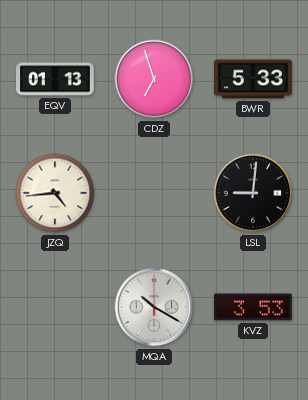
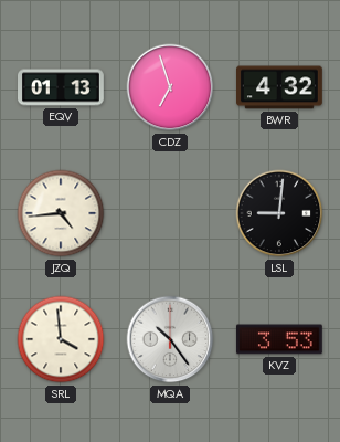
BWR: 5:33 -> 4:32
SRL: none -> 3:59
MQA: 10:20 -> 10:24
